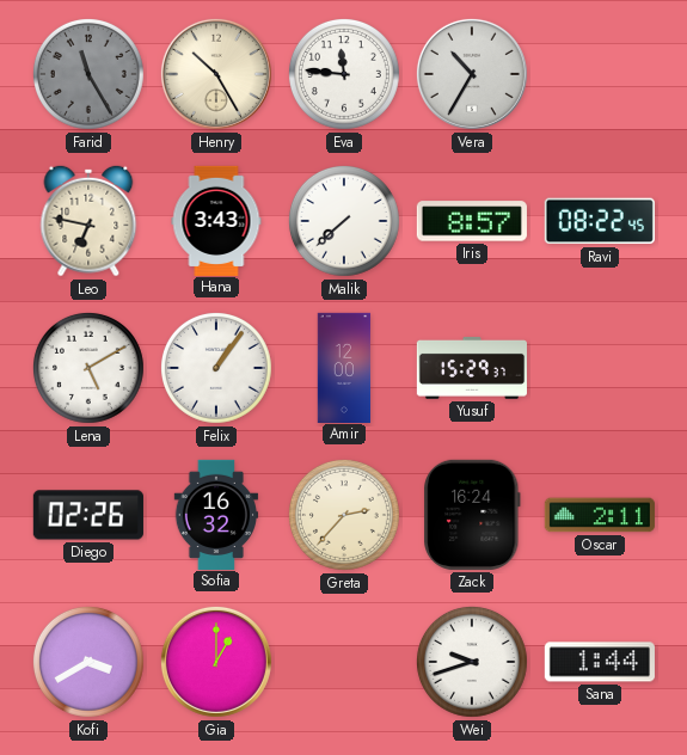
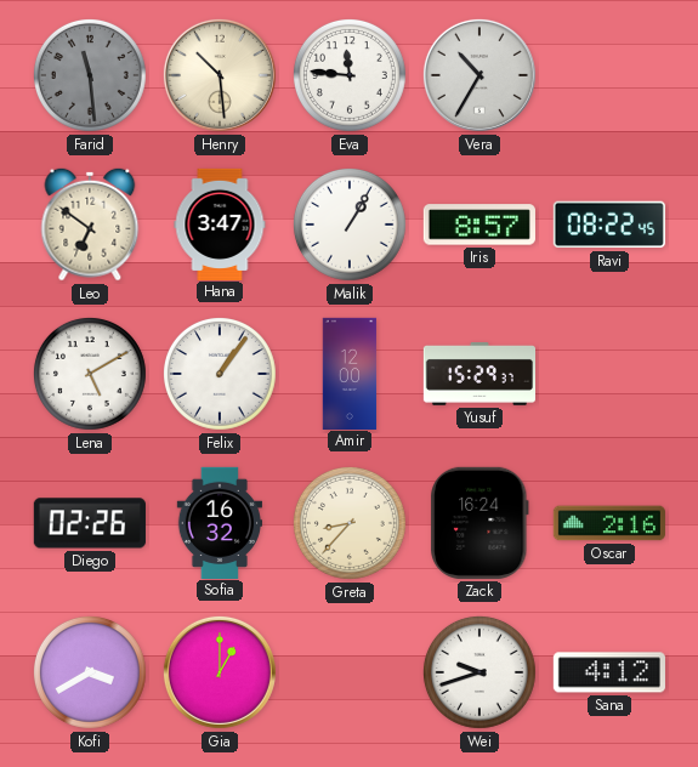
Farid: 11:25 -> 11:29
Henry: 10:25 -> 10:29
Leo: 6:47 -> 6:51
Hana: 3:43 -> 3:47
Malik: 7:38 -> 1:05
Greta: 2:37 -> 8:37
Oscar: 2:11 -> 2:16
Sana: 1:44 -> 4:12
